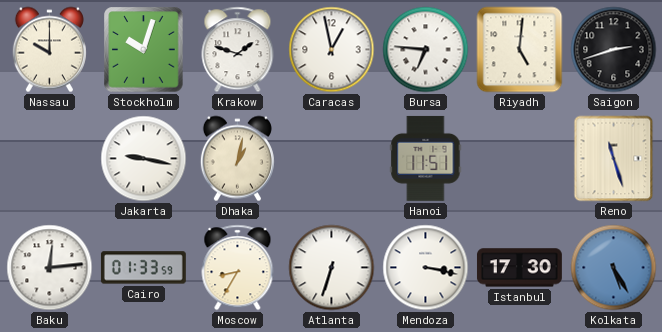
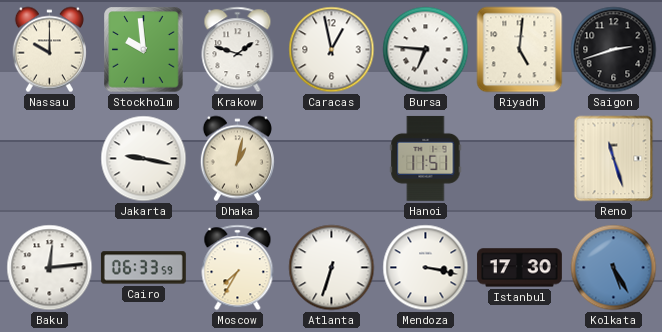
Stockholm: 10:03 -> 9:59
Cairo: 01:33 -> 06:33
Moscow: 8:35 -> 7:35
